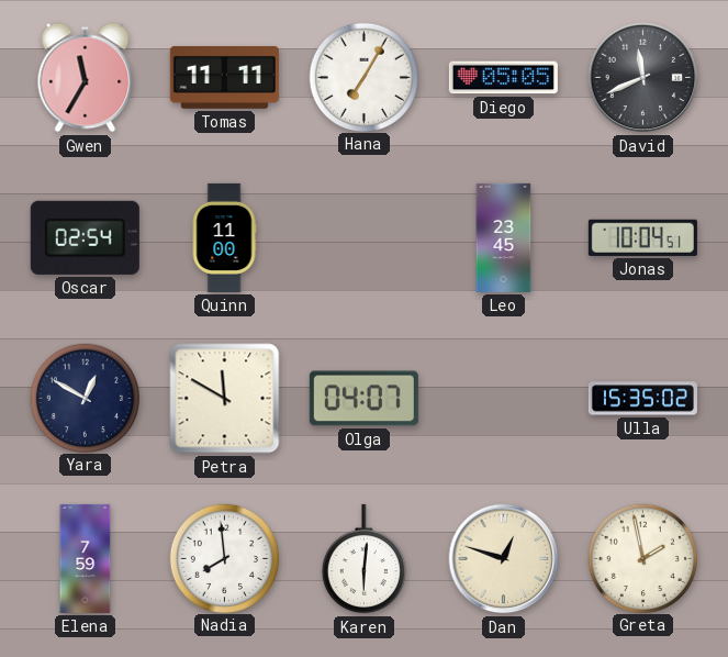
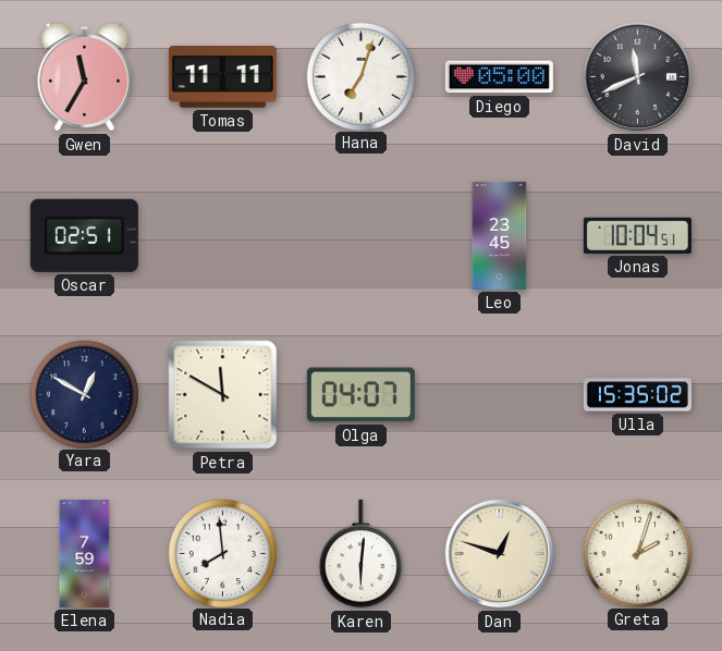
Hana: 7:05 -> 7:03
Diego: 05:05 -> 05:00
Oscar: 02:54 -> 02:51
Quinn: 11:00 -> none
Greta: 1:58 -> 2:03
